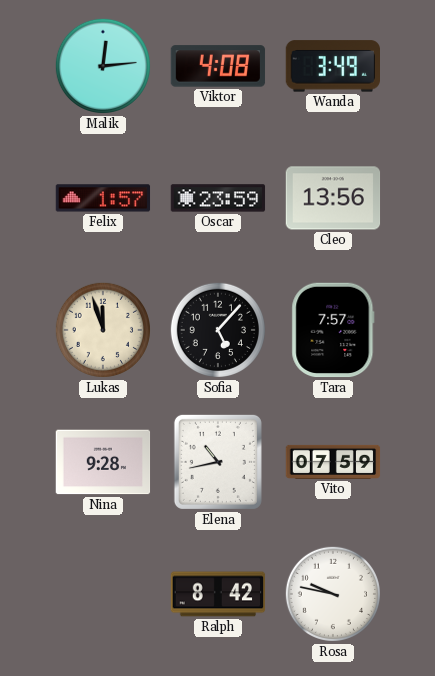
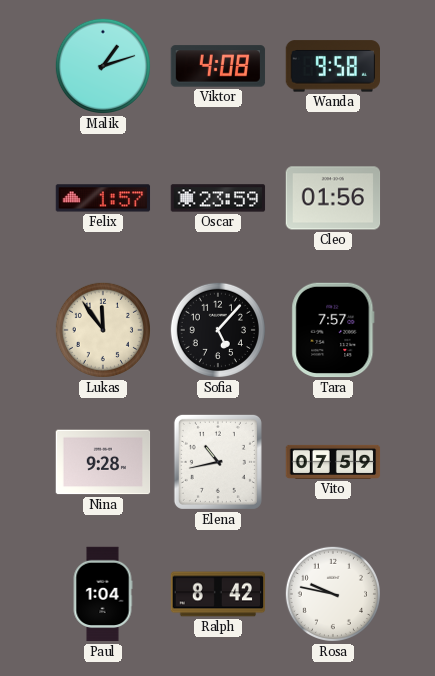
Malik: 12:14 -> 1:12
Wanda: 3:49 -> 9:58
Cleo: 13:56 -> 01:56
Lukas: 11:57 -> 11:54
Paul: none -> 1:04
